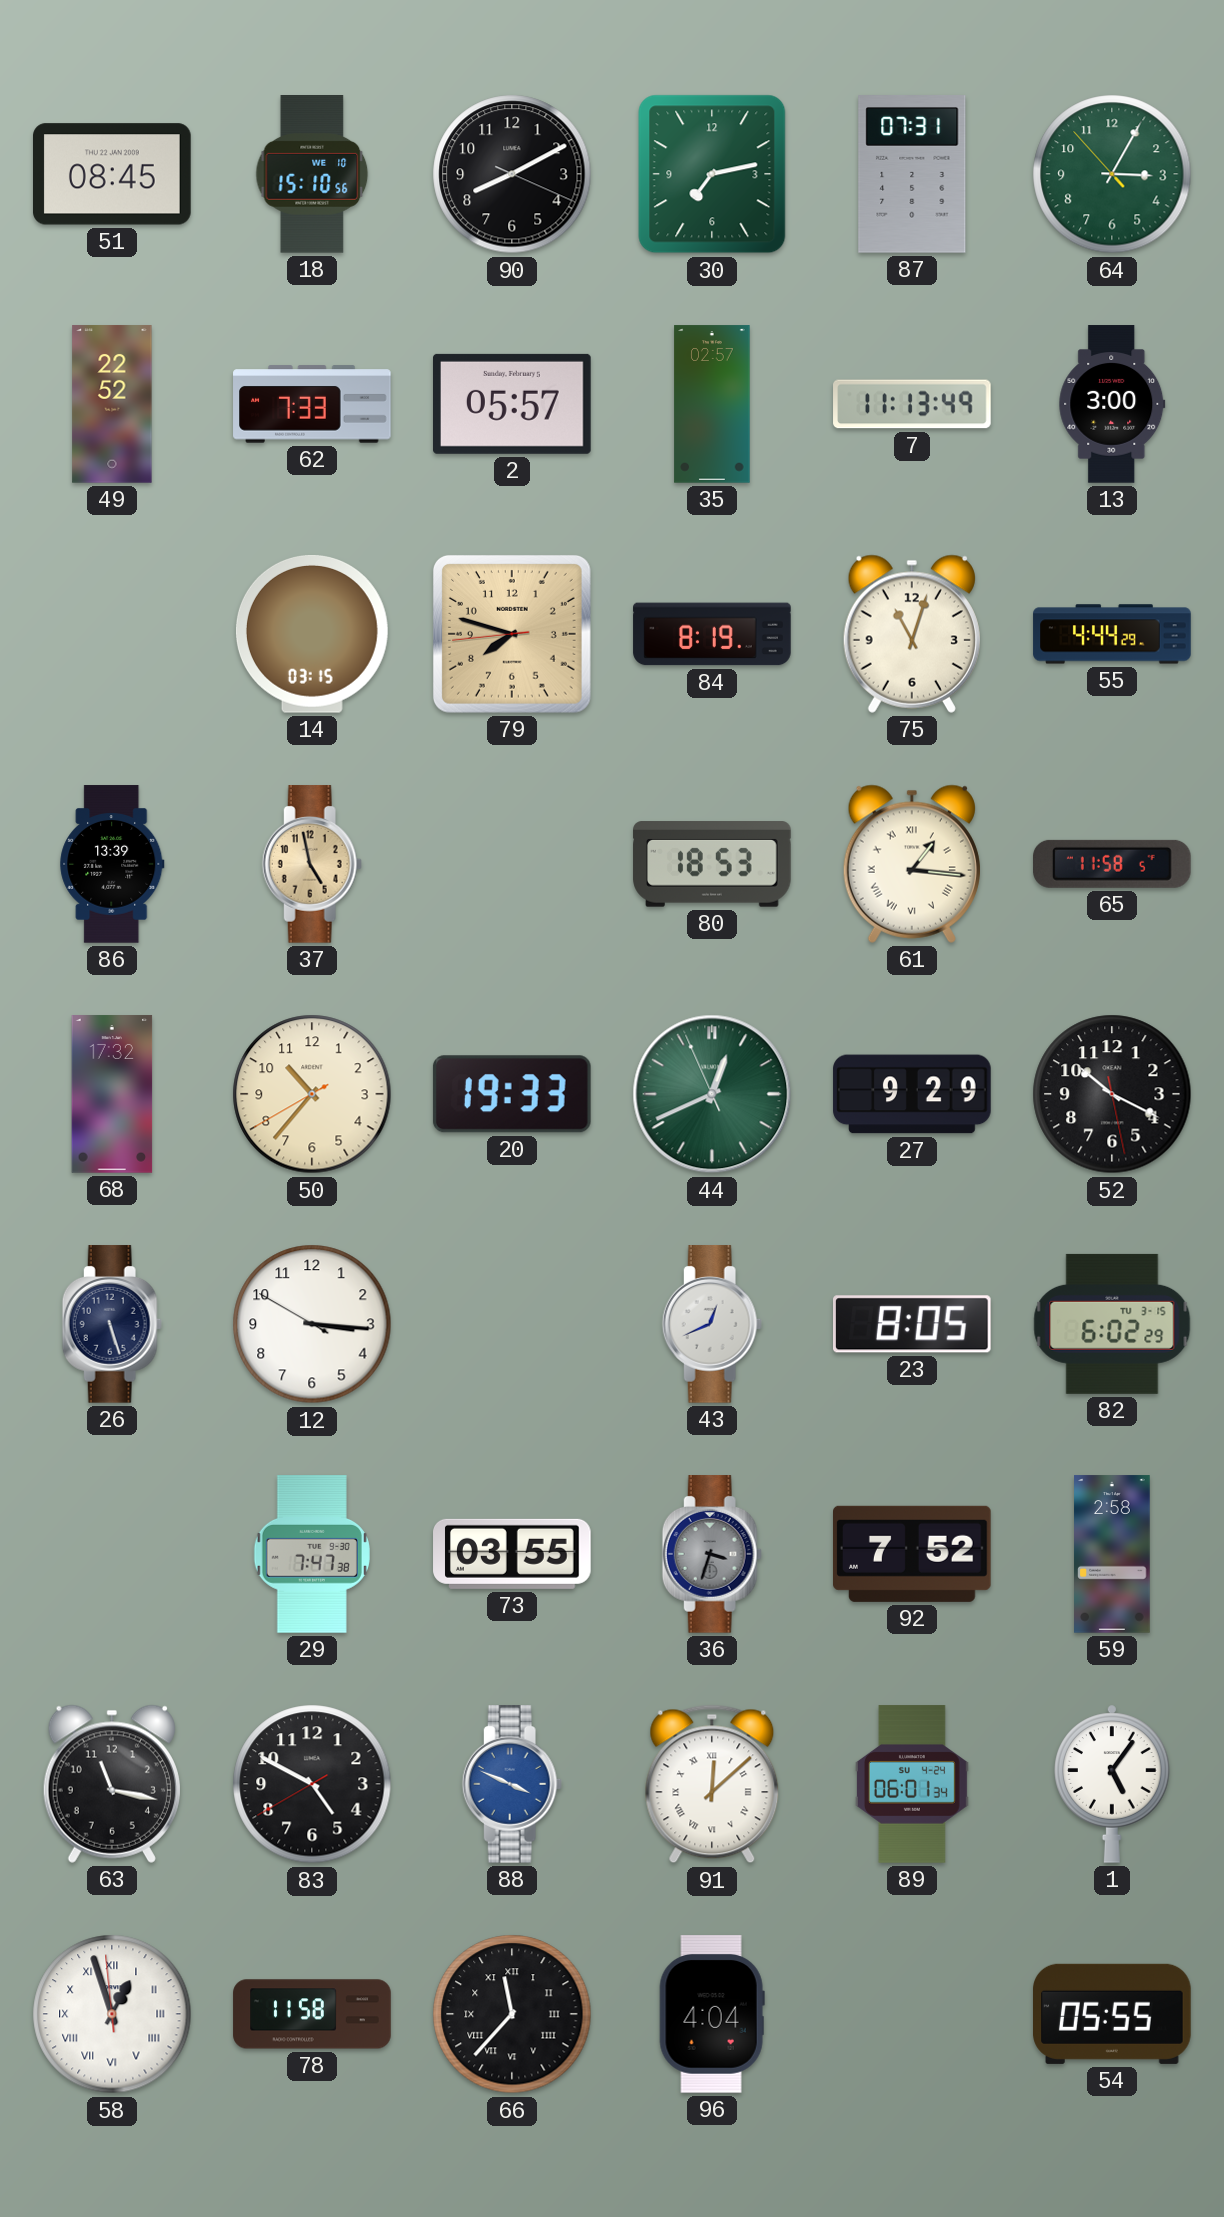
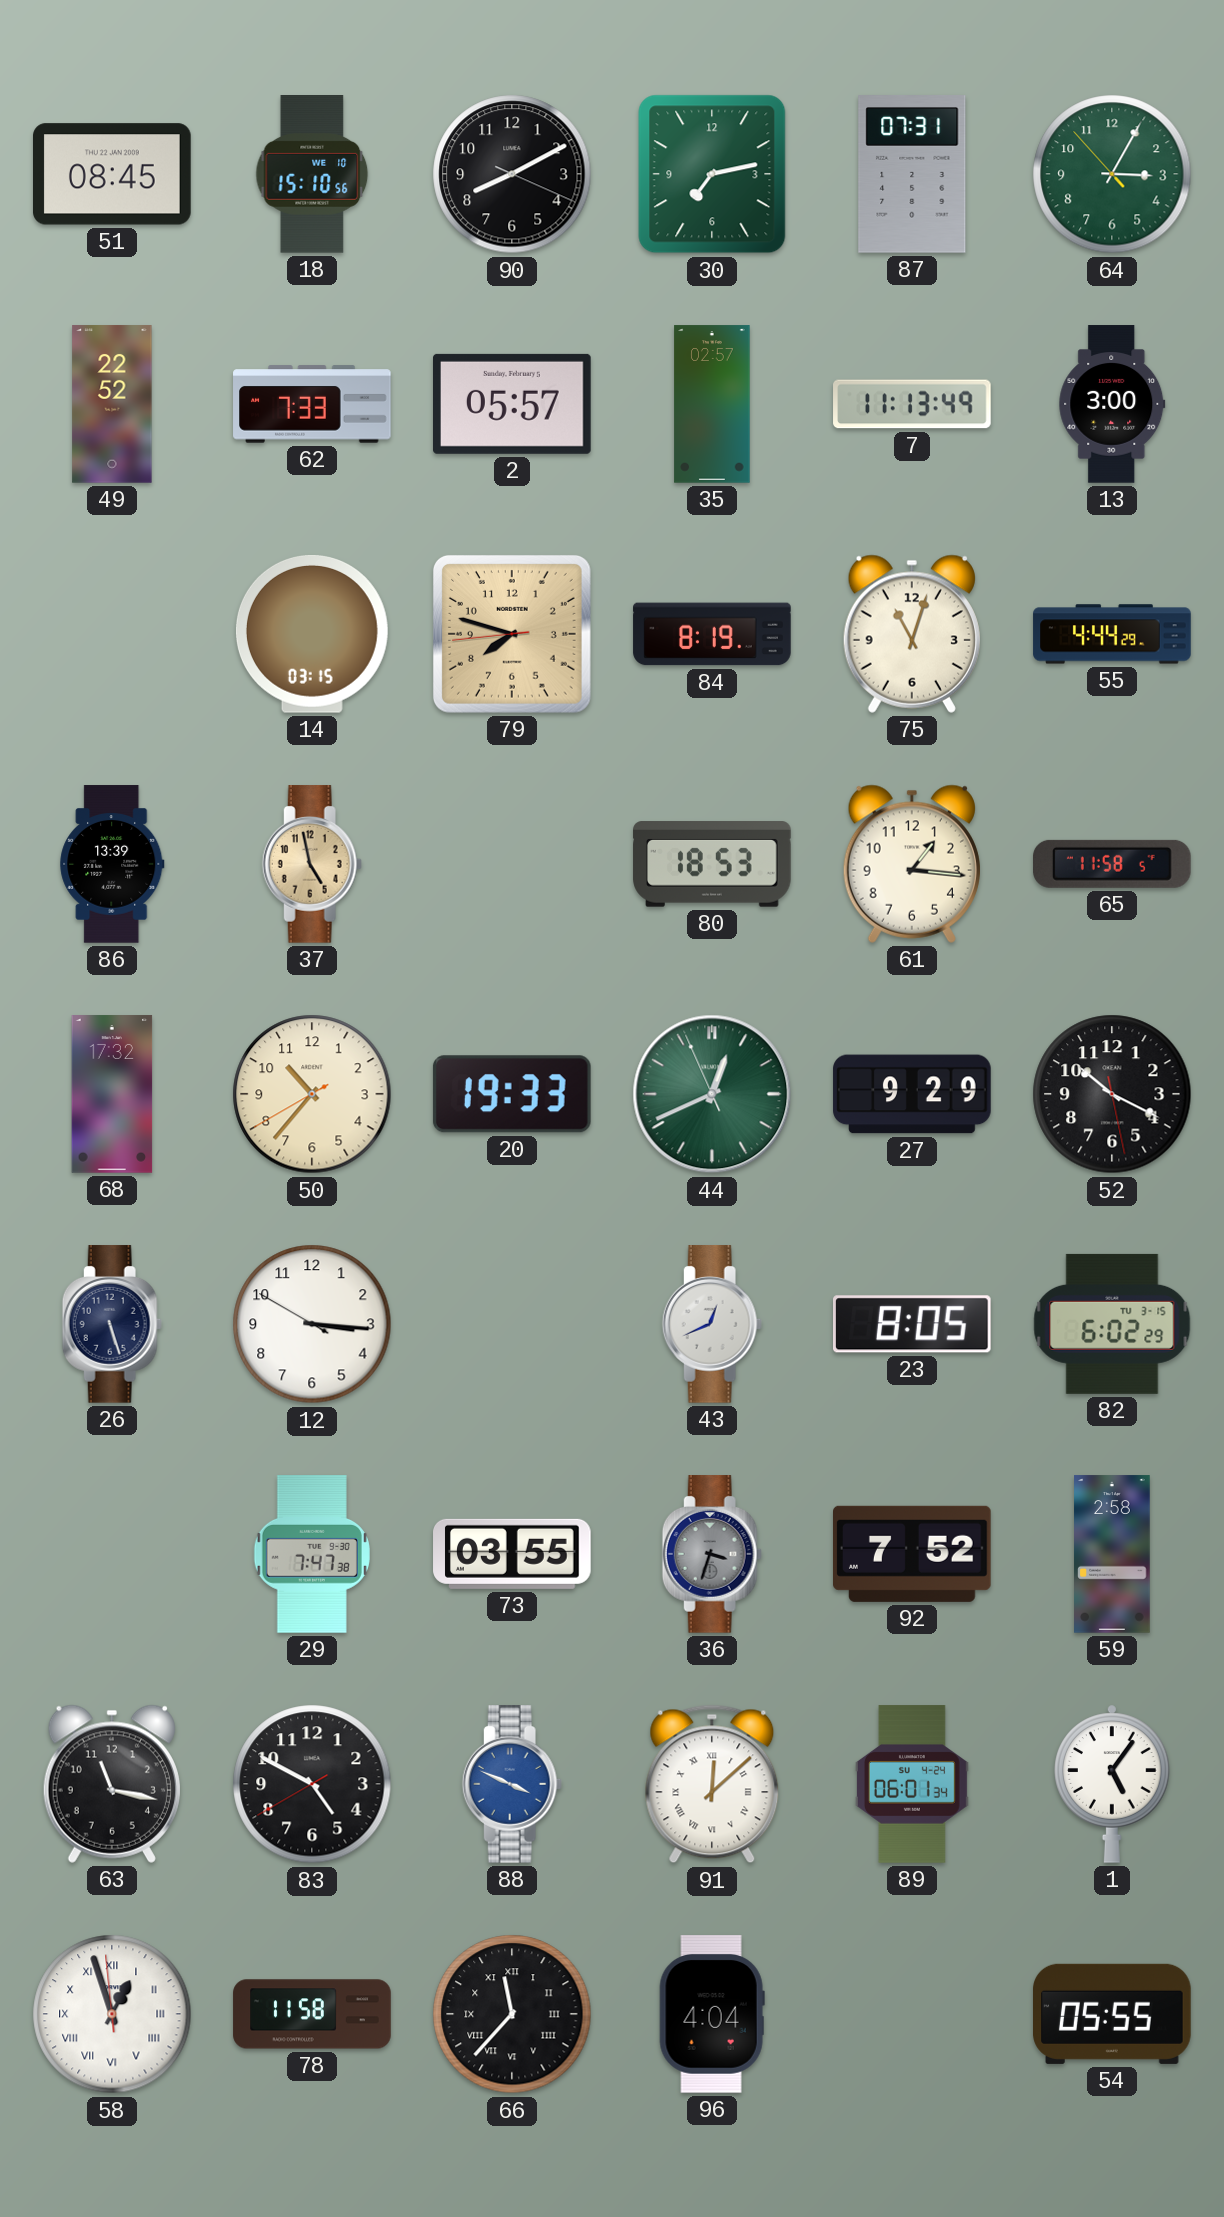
61 numerals: Roman -> Arabic
